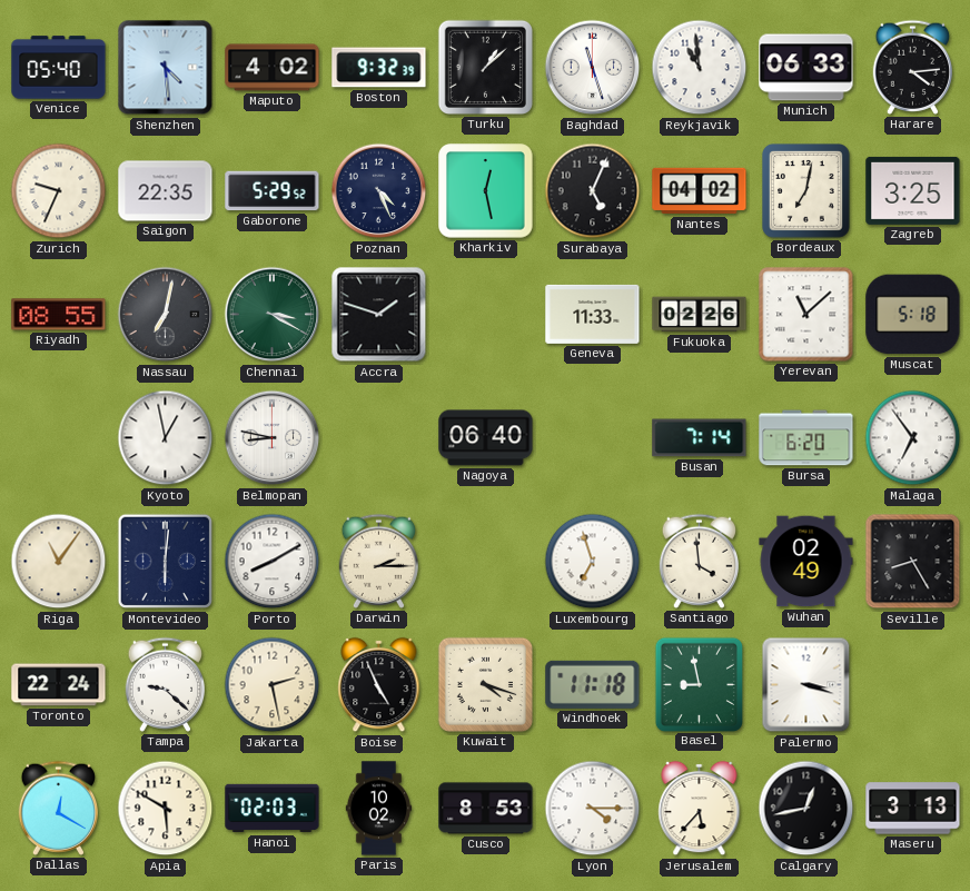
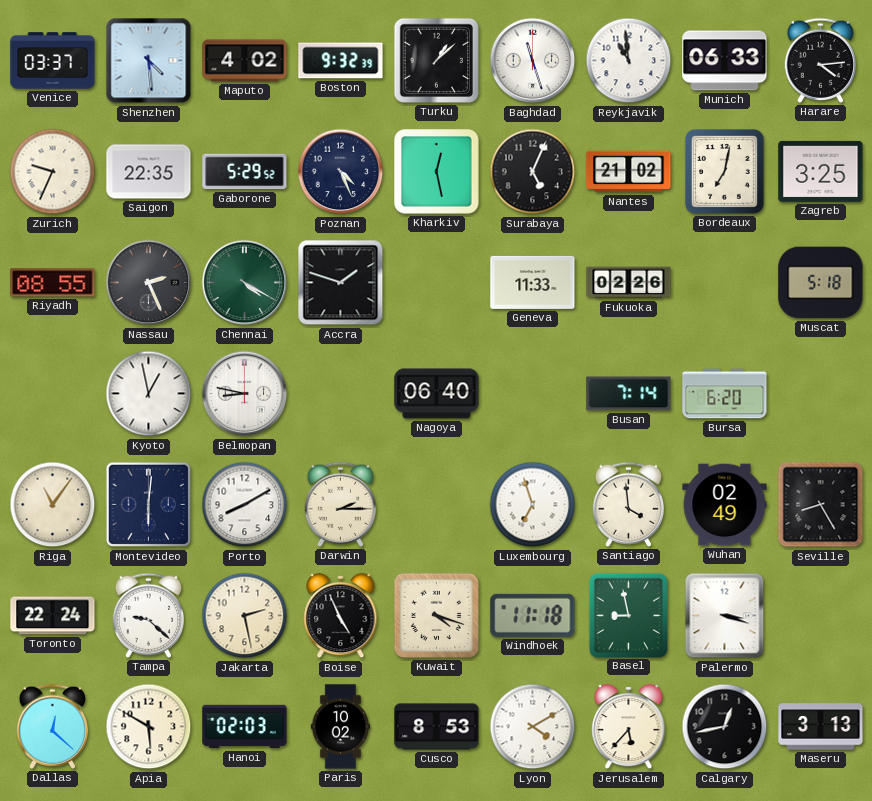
Venice: 05:40 -> 03:37
Nantes: 04:02 -> 21:02
Nassau: 7:02 -> 2:26
Chennai: 3:20 -> 4:20
Yerevan: 11:08 -> none
Malaga: 6:54 -> none
Dallas: 12:20 -> 12:22
Lyon: 4:15 -> 4:10
